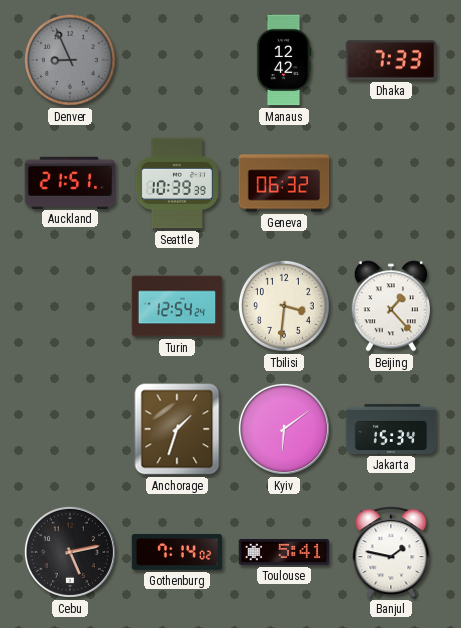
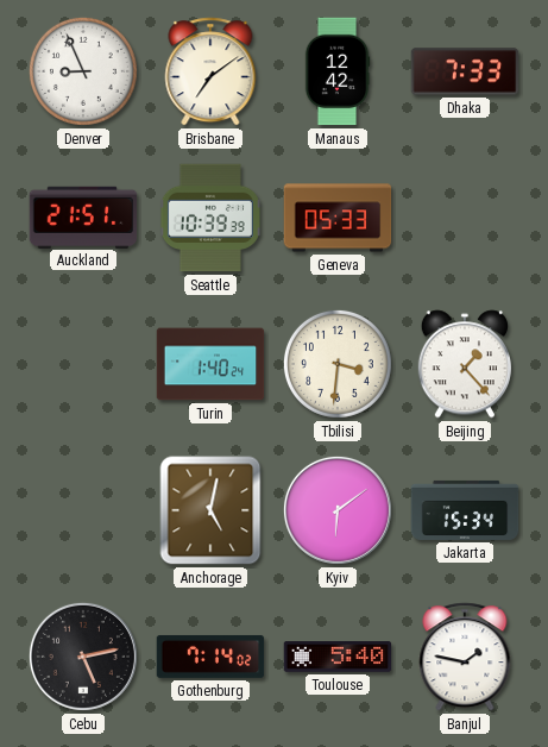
Denver dial: grey -> white
Brisbane: none -> 7:09
Geneva: 06:32 -> 05:33
Turin: 12:54 -> 1:40
Anchorage: 1:33 -> 5:02
Toulouse: 5:41 -> 5:40
